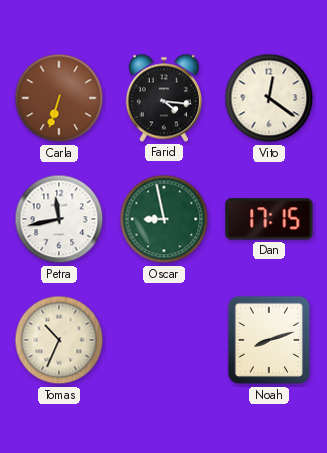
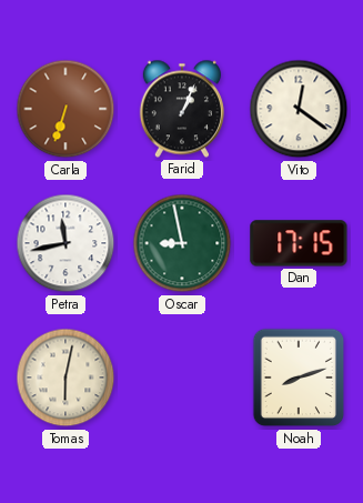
Farid: 4:16 -> 1:04
Tomas: 10:34 -> 6:02
